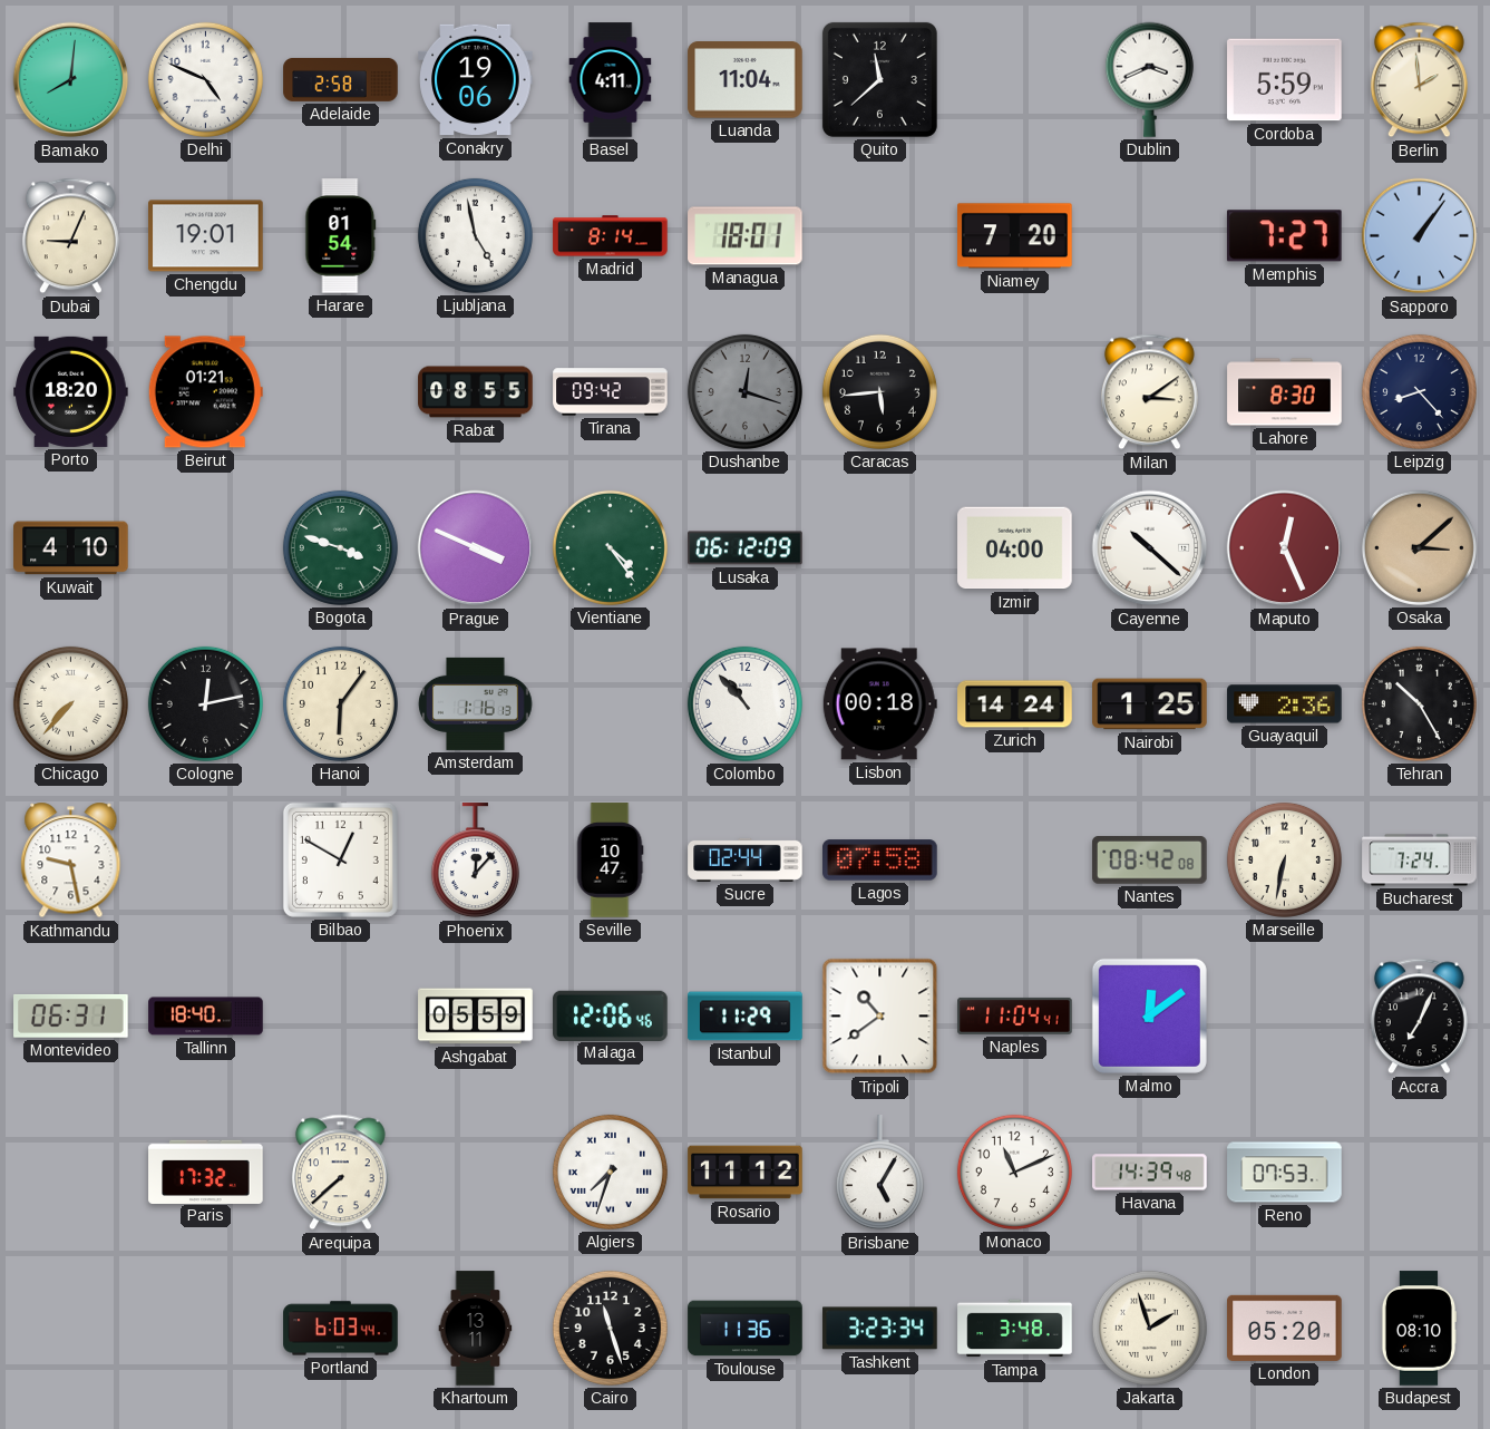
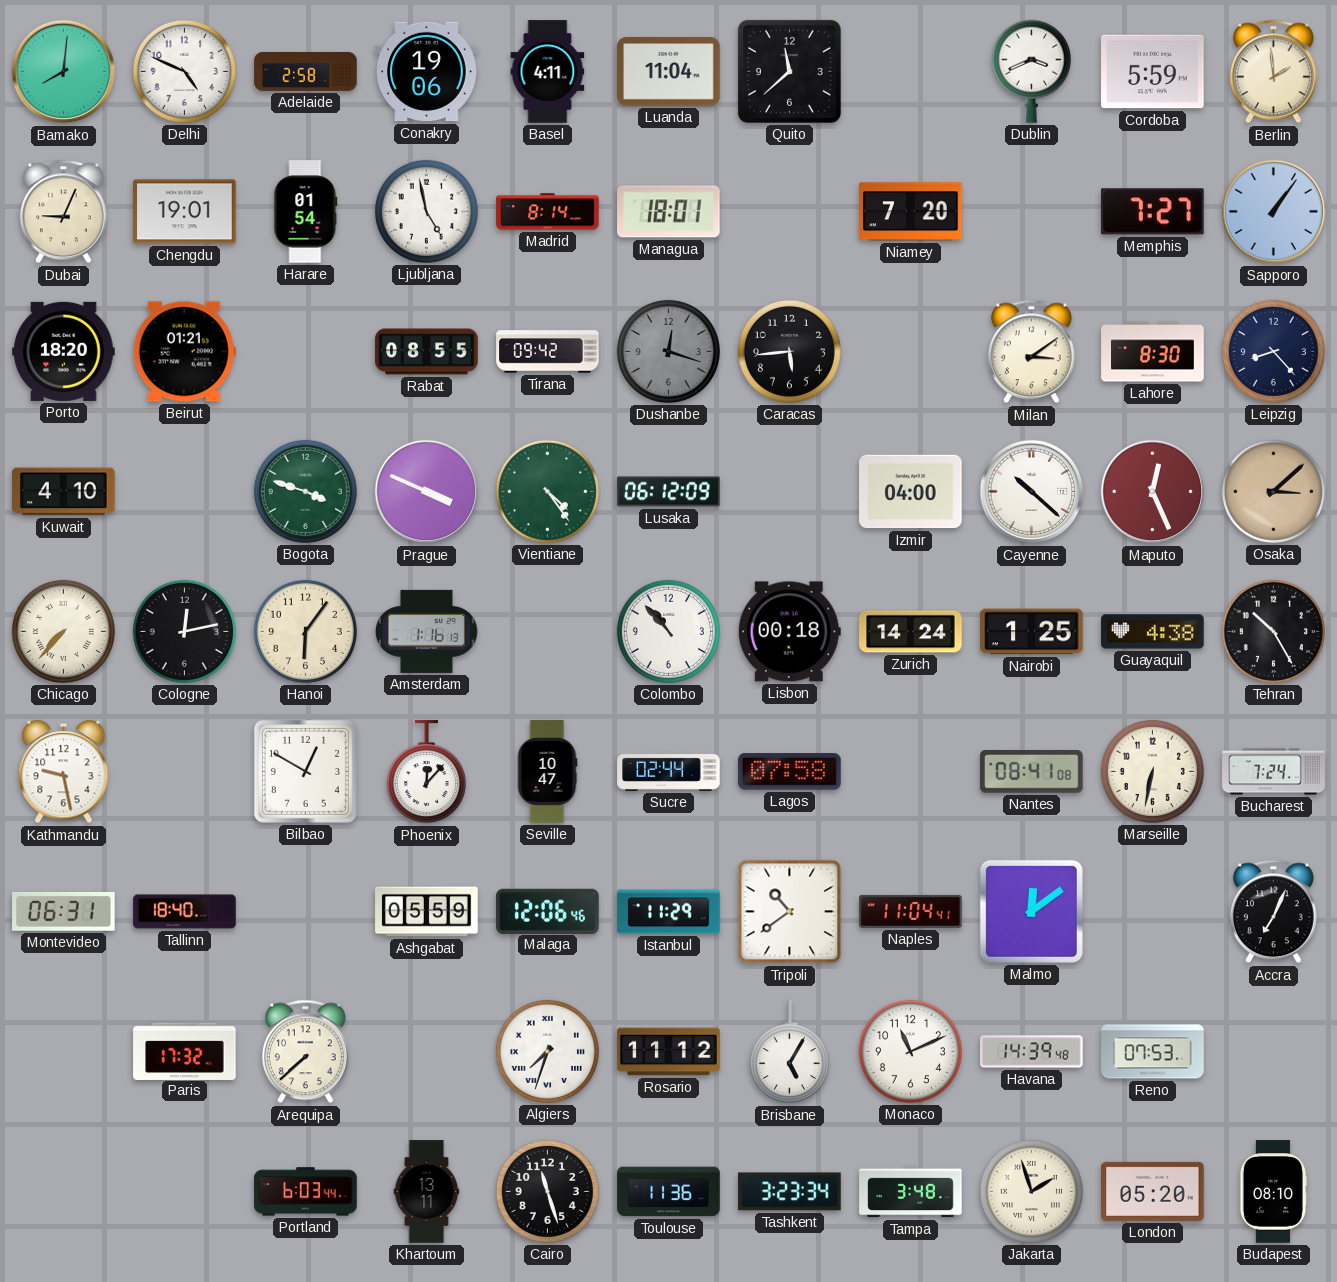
Guayaquil: 2:36 -> 4:38
Nantes: 08:42 -> 08:41
